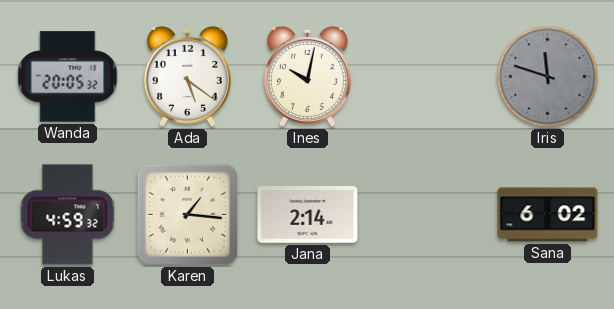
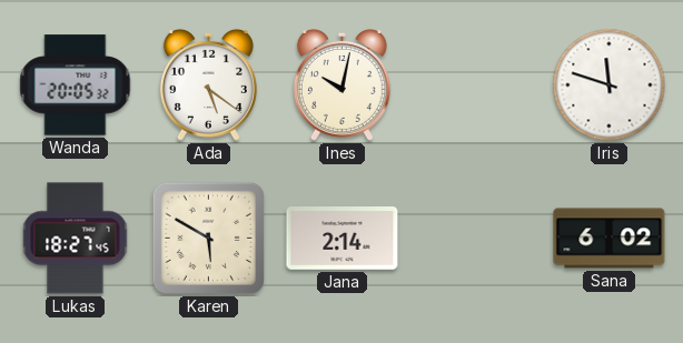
Iris dial: grey -> white
Lukas: 4:59 -> 18:27
Karen: 1:16 -> 5:50
